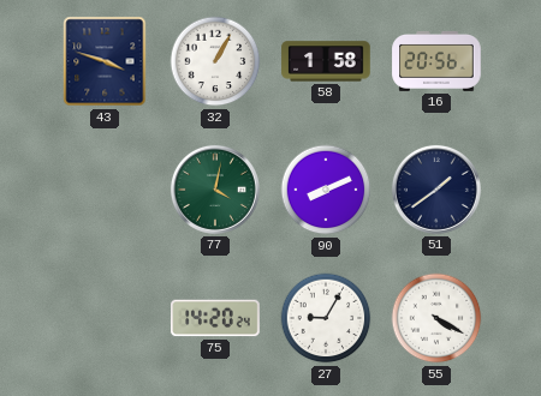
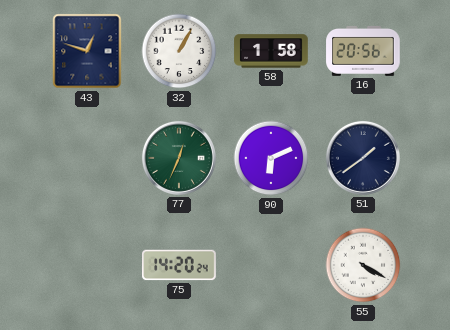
43: 3:48 -> 12:48
77: 4:02 -> 12:34
90: 8:11 -> 6:11
27: 9:05 -> none
